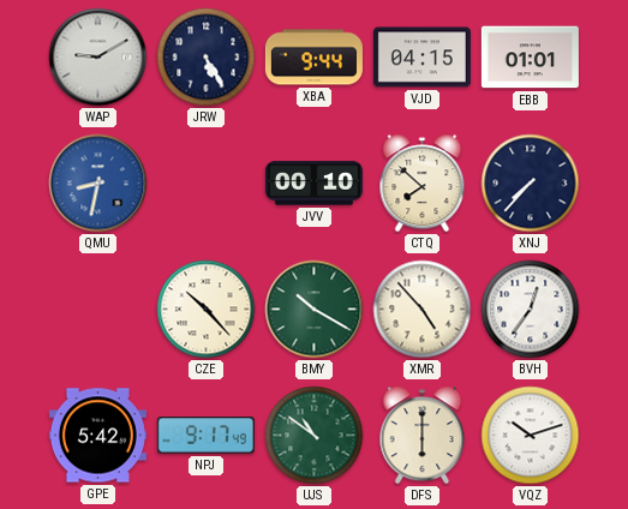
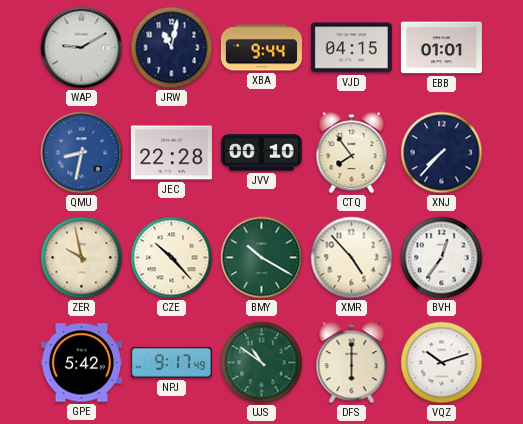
JRW: 5:25 -> 11:02
JEC: none -> 22:28
CTQ: 7:52 -> 7:54
ZER: none -> 9:58
